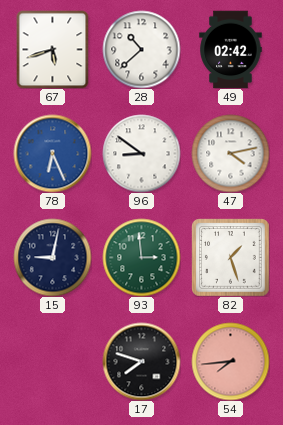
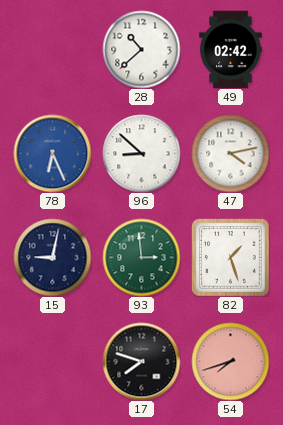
67: 5:42 -> none
96: 8:51 -> 8:52
54: 7:44 -> 7:42
